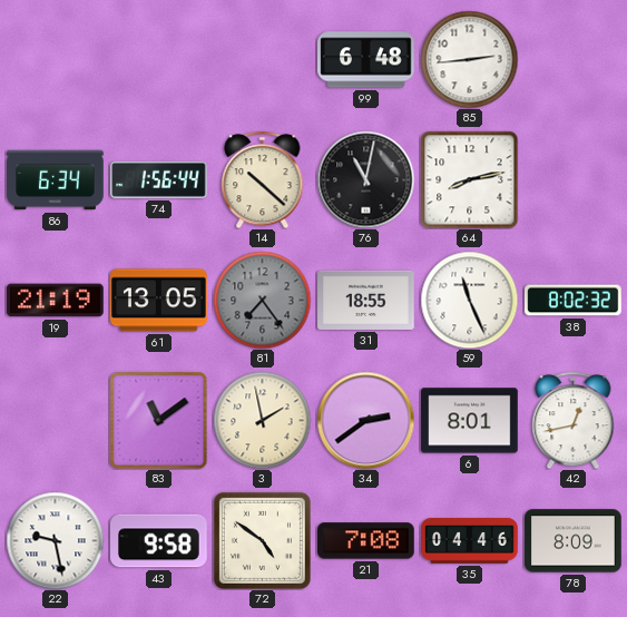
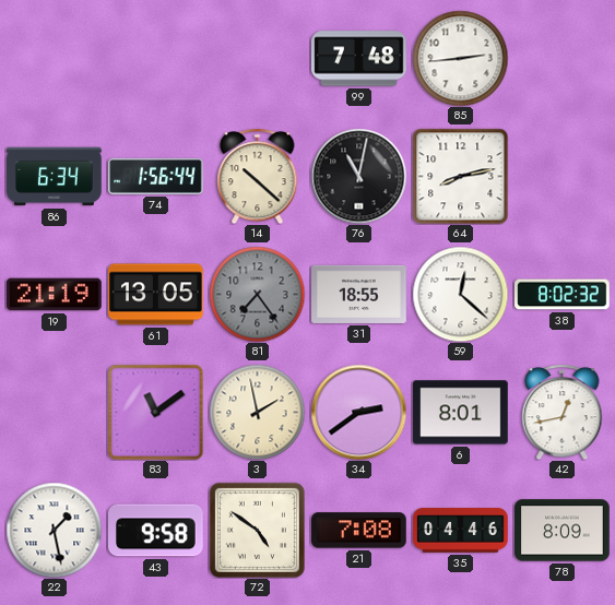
99: 6:48 -> 7:48
59: 11:26 -> 12:22
22: 9:28 -> 1:28
